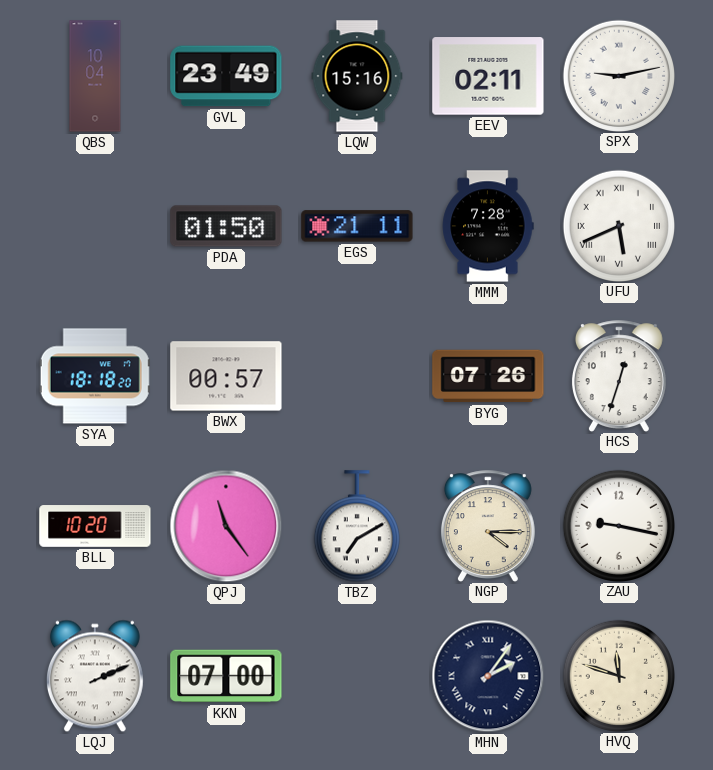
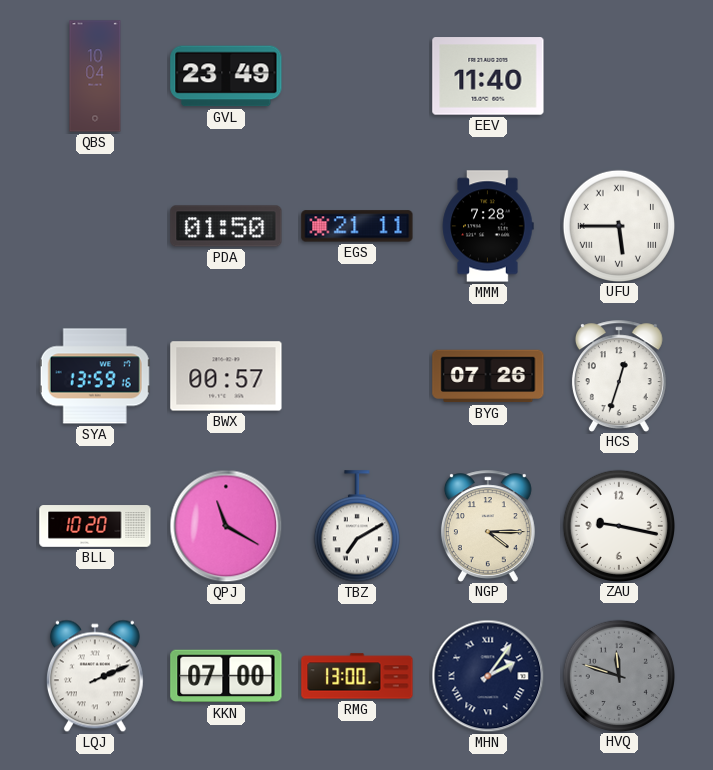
LQW: 15:16 -> none
EEV: 02:11 -> 11:40
SPX: 9:13 -> none
UFU: 5:41 -> 5:45
SYA: 18:18 -> 13:59
QPJ: 11:24 -> 11:20
RMG: none -> 13:00
HVQ dial: cream -> grey
